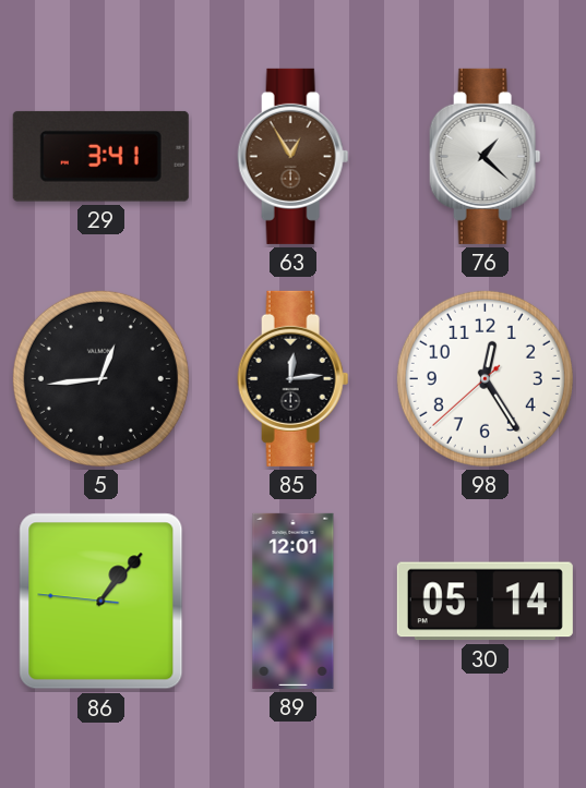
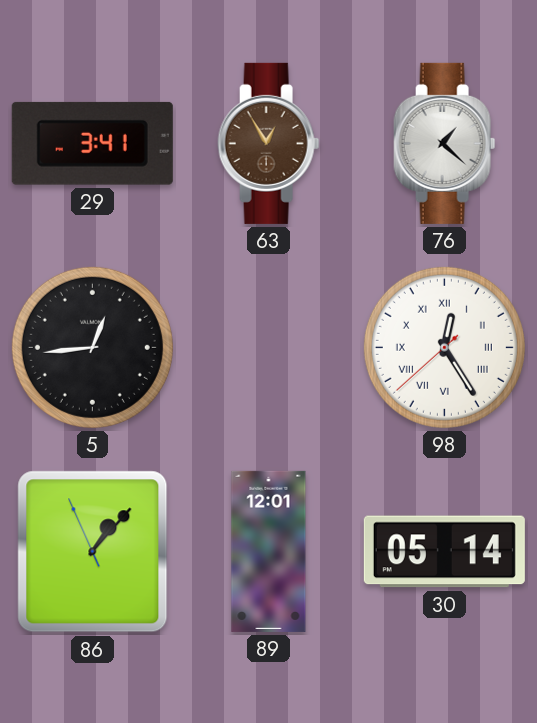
85: 12:14 -> none
98 numerals: Arabic -> Roman
86: 1:06:46 -> 1:06:56
